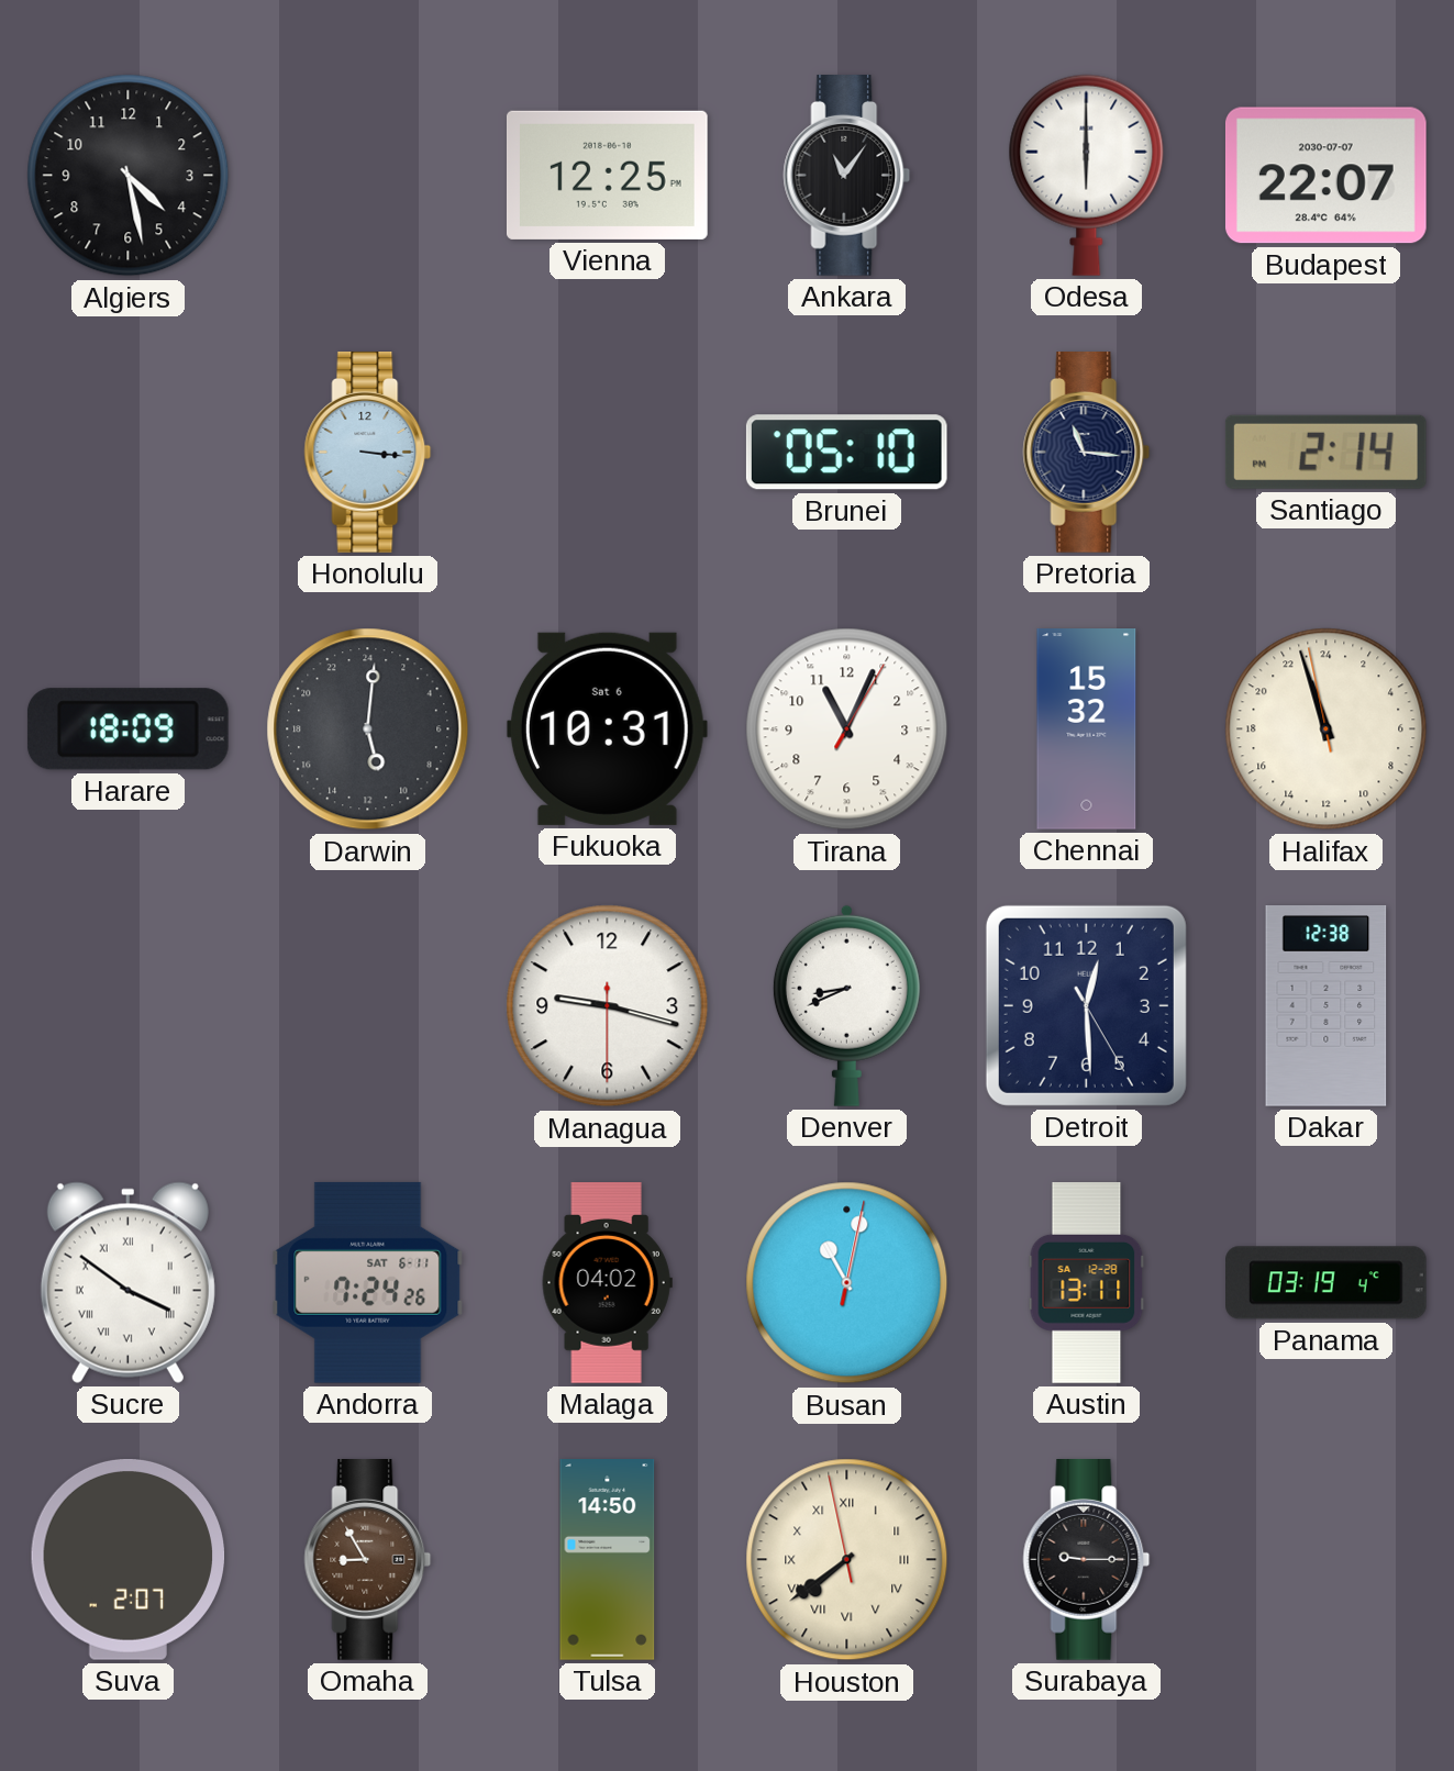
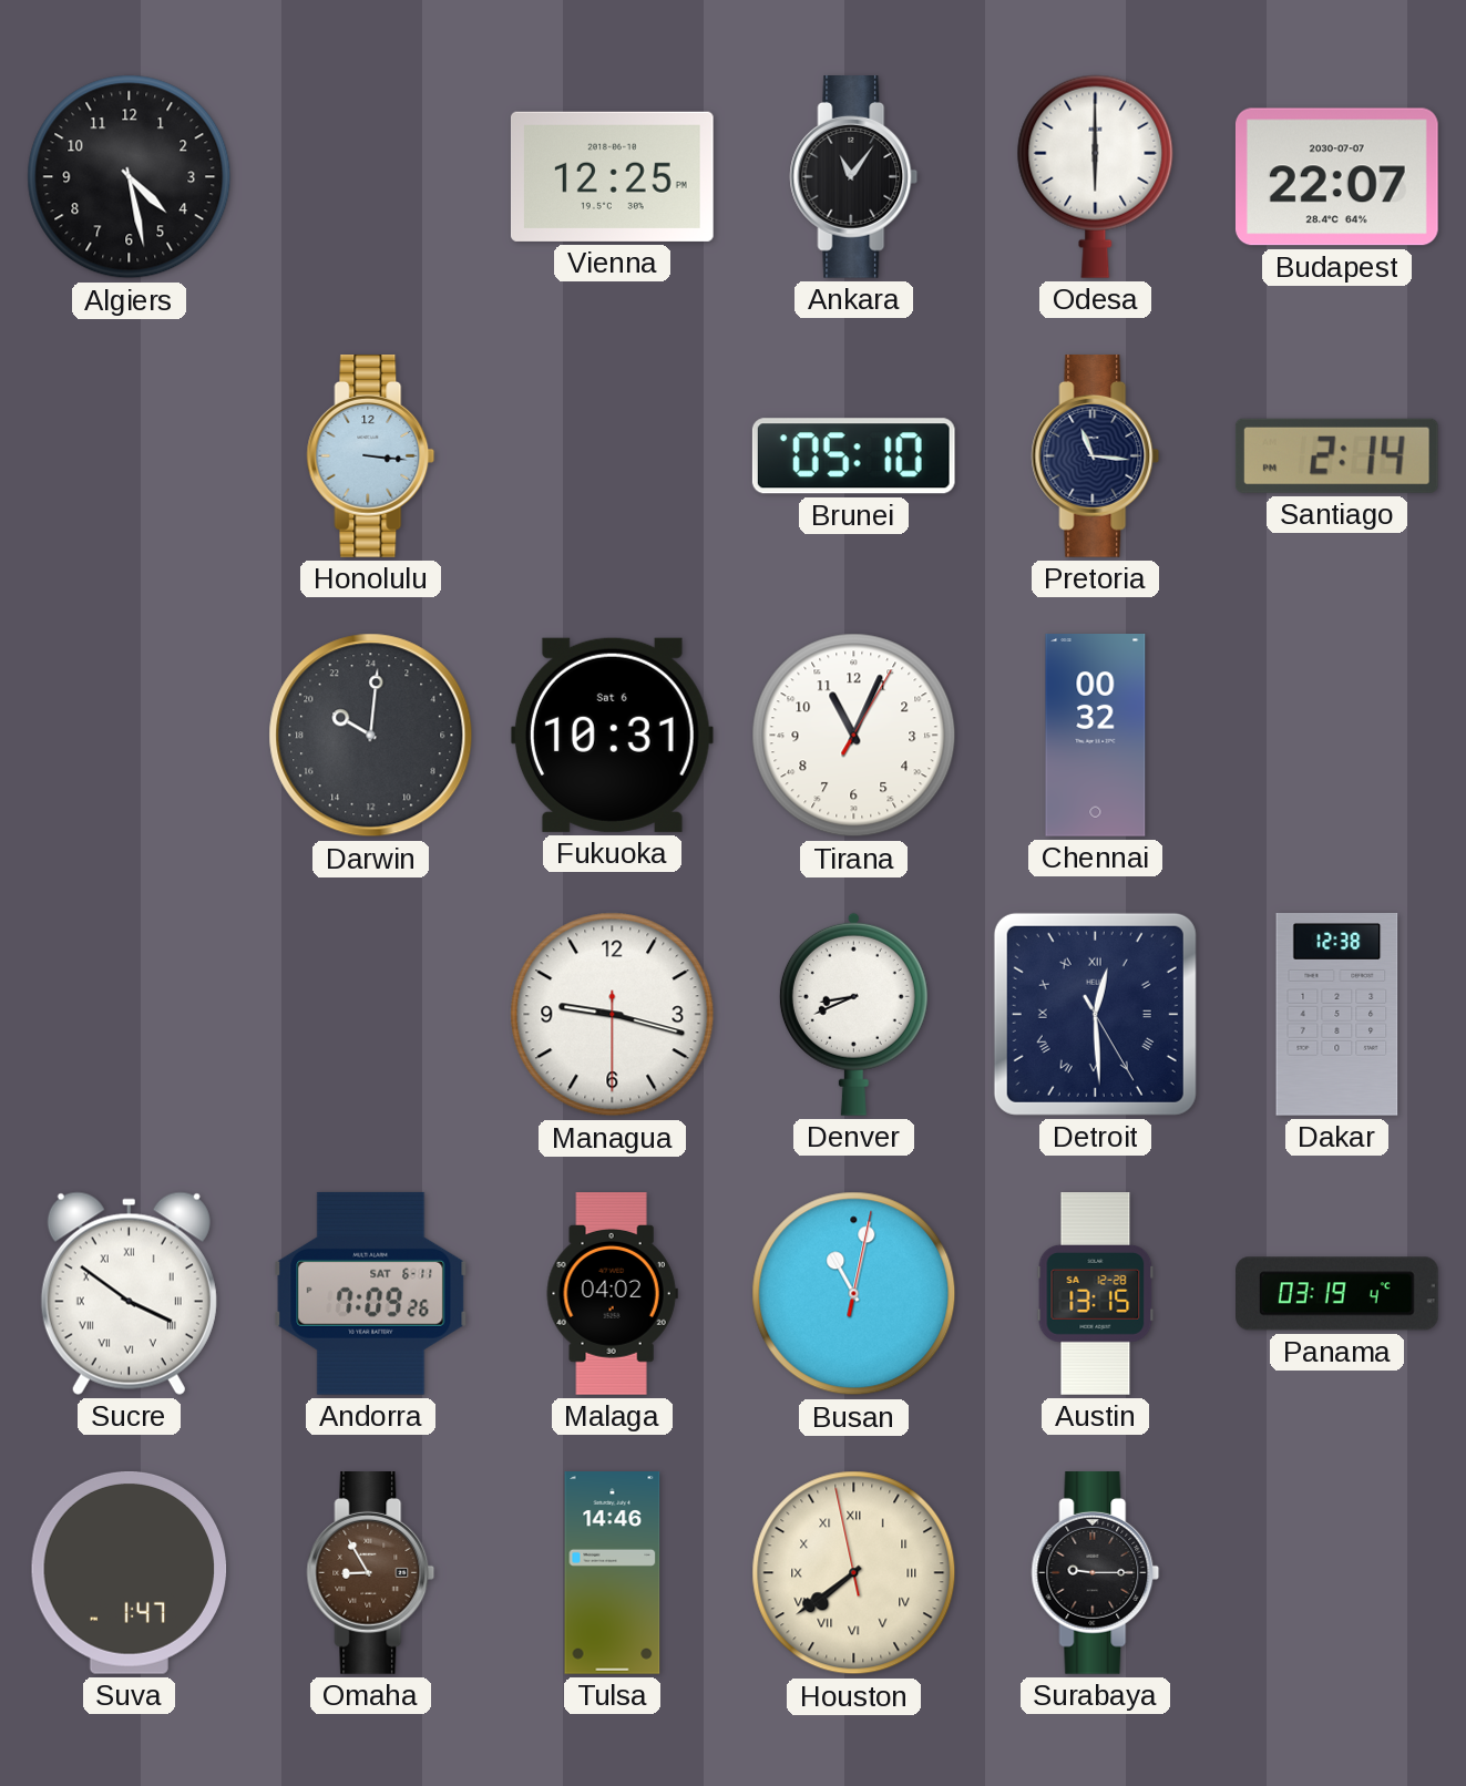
Harare: 18:09 -> none
Darwin: 11:01 -> 20:01
Chennai: 15:32 -> 00:32
Halifax: 22:56 -> none
Detroit numerals: Arabic -> Roman
Andorra: 7:24 -> 7:09
Austin: 13:11 -> 13:15
Suva: 2:07 -> 1:47
Tulsa: 14:50 -> 14:46
